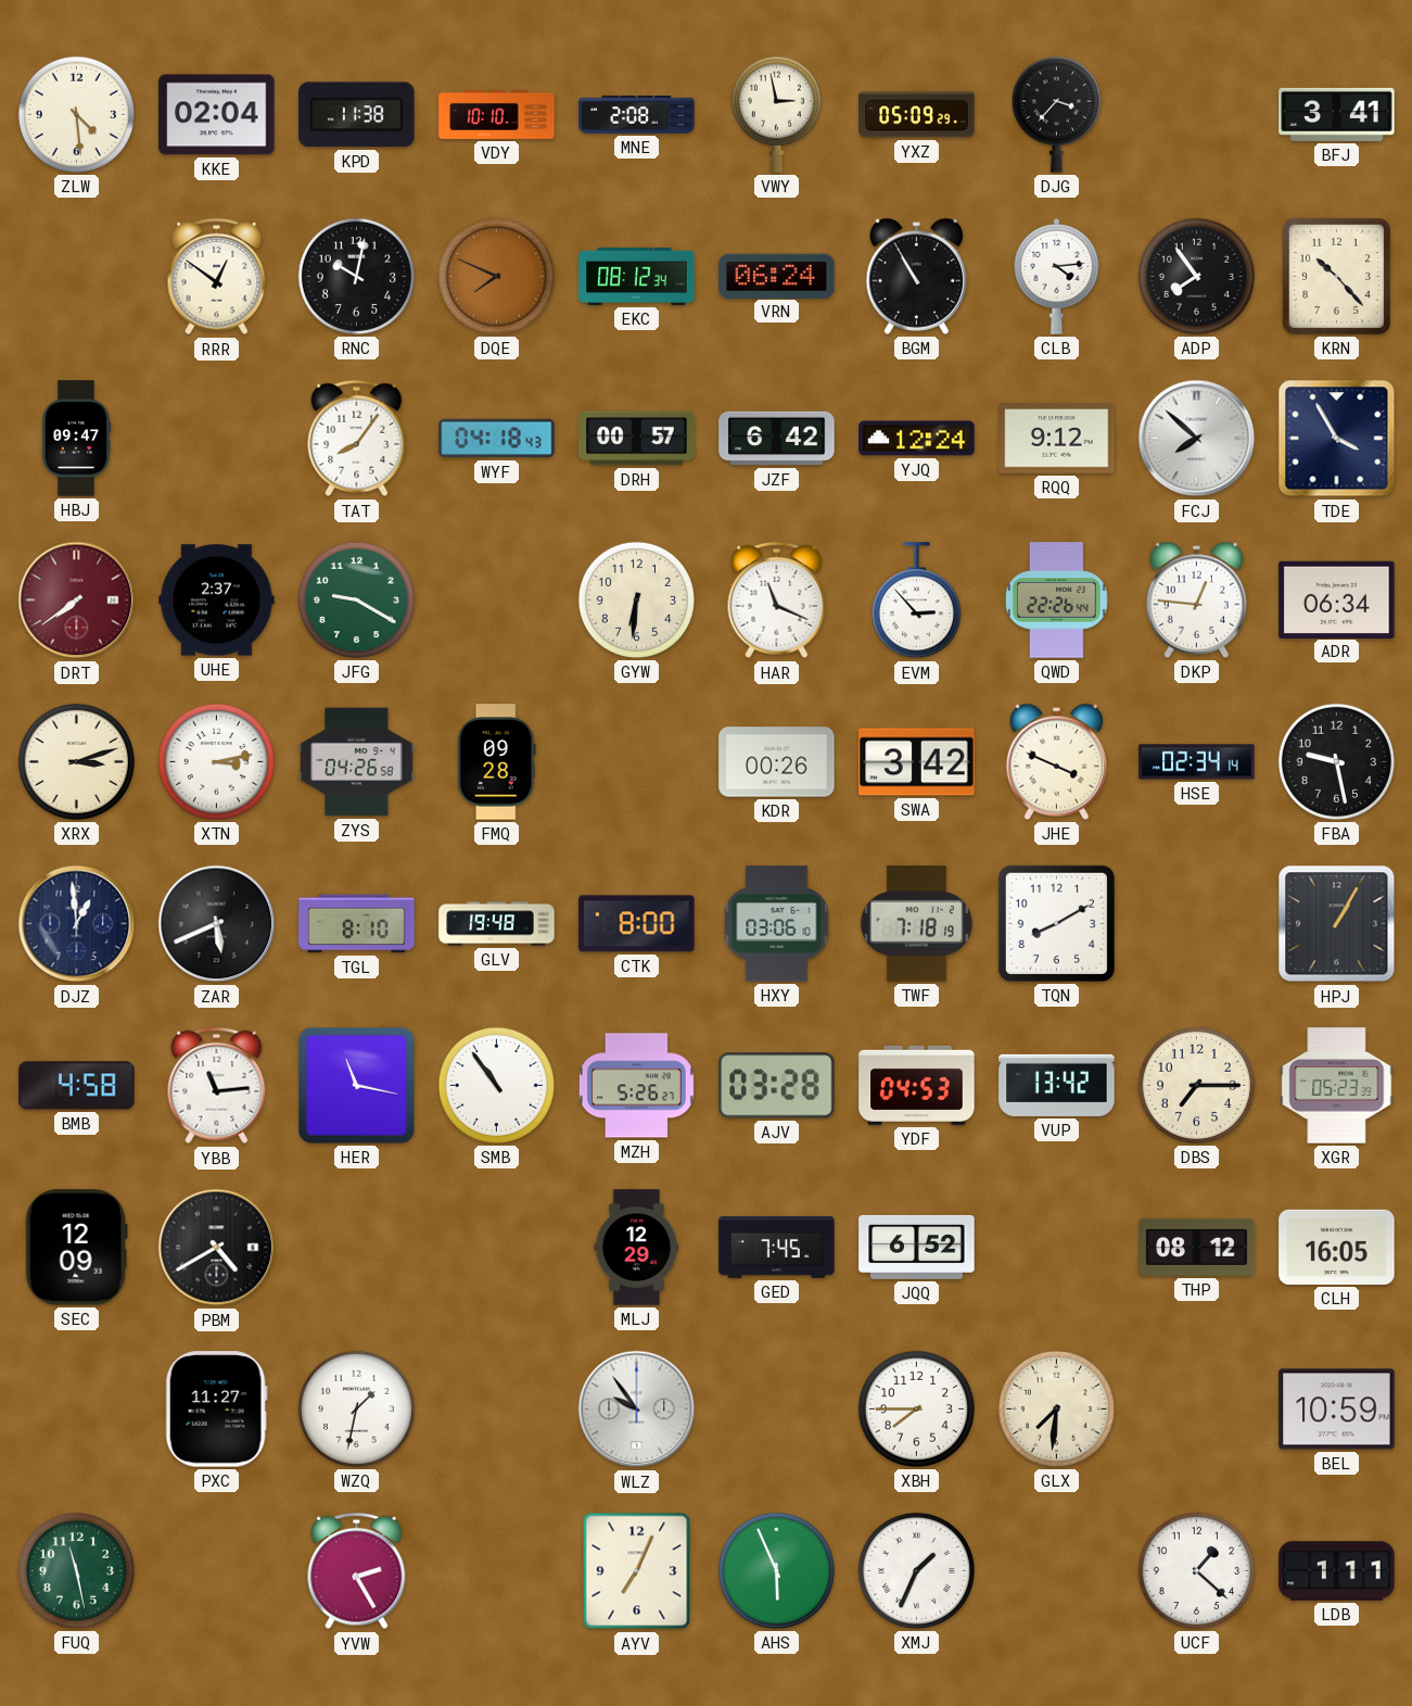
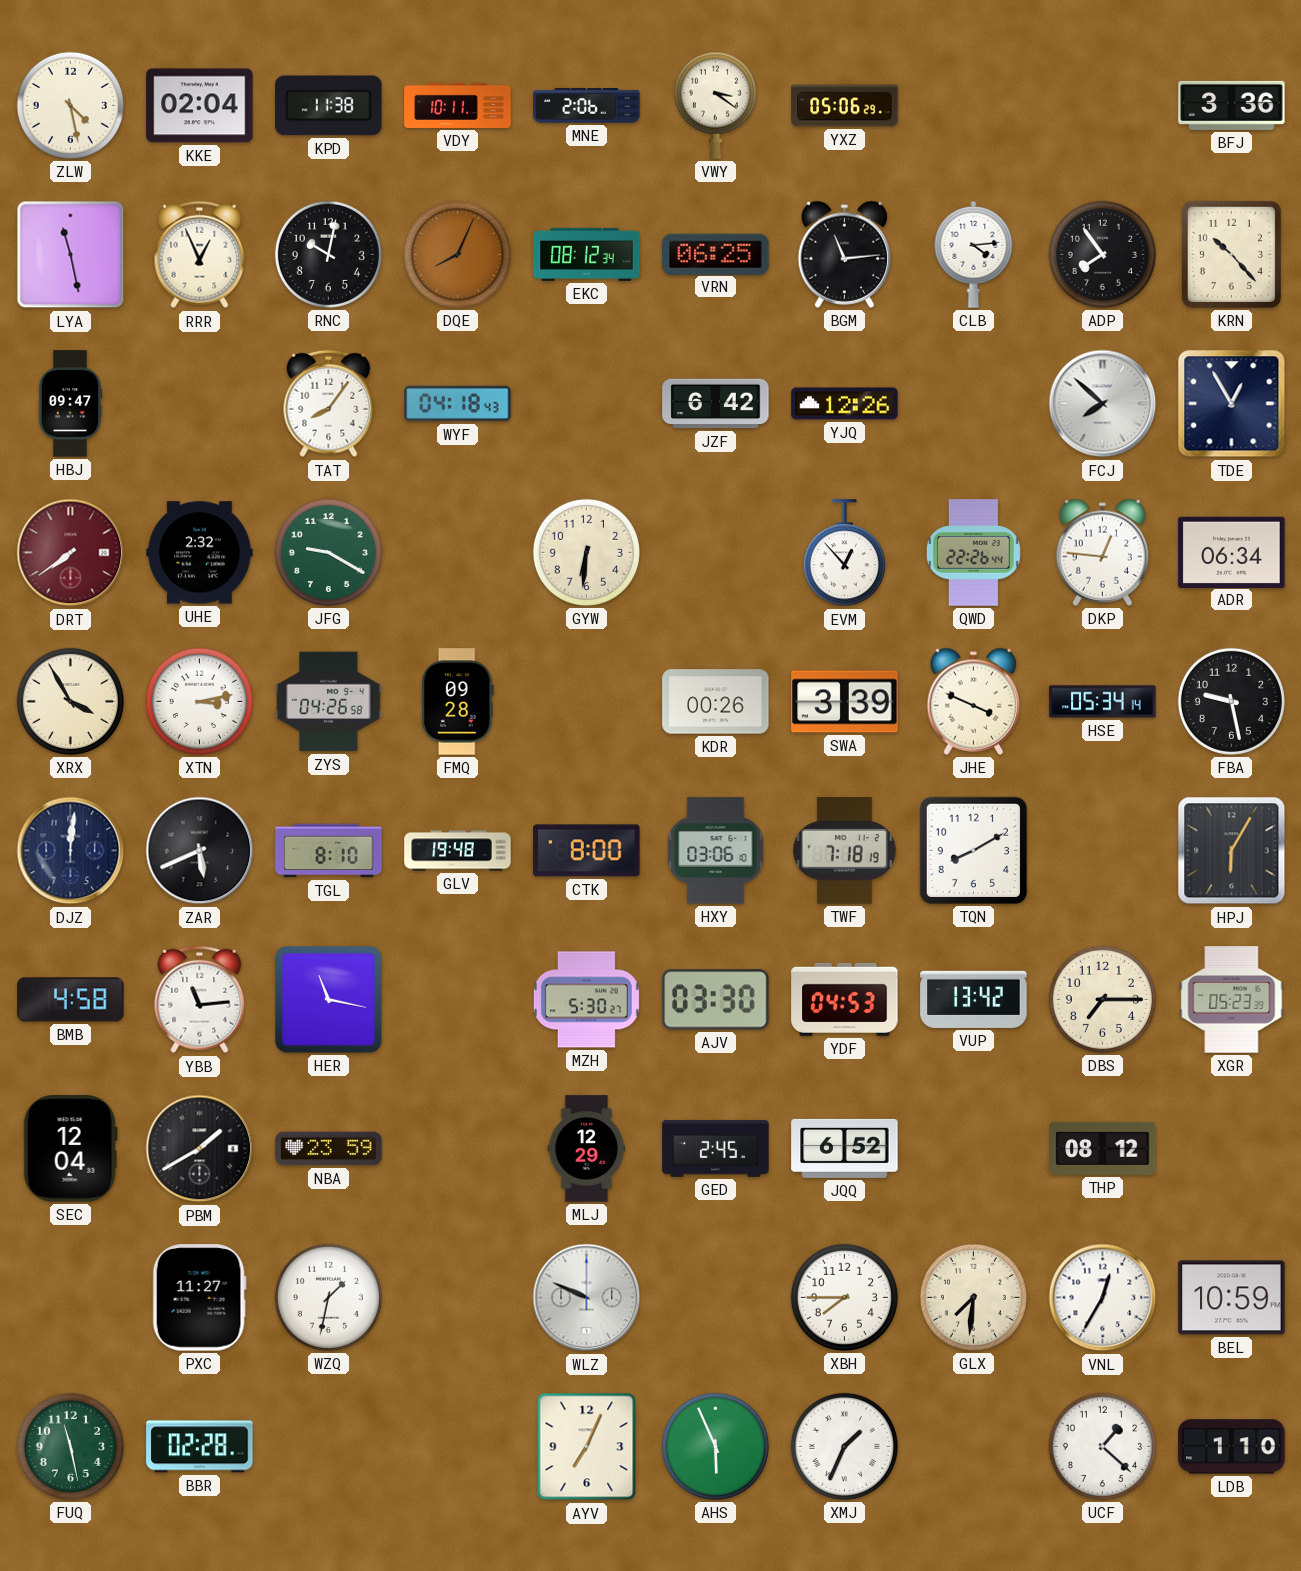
ZLW: 4:29 -> 4:28
VDY: 10:10 -> 10:11
MNE: 2:08 -> 2:06
VWY: 2:58 -> 3:21
YXZ: 05:09 -> 05:06
DJG: 3:37 -> none
BFJ: 3:41 -> 3:36
LYA: none -> 11:28
RRR: 12:51 -> 12:56
DQE: 7:49 -> 8:04
VRN: 06:24 -> 06:25
BGM: 10:55 -> 11:14
DRH: 00:57 -> none
YJQ: 12:24 -> 12:26
RQQ: 9:12 -> none
TDE: 3:55 -> 12:55
UHE: 2:37 -> 2:32
HAR: 11:19 -> none
EVM: 2:53 -> 12:53
XRX: 3:12 -> 3:55
SWA: 3:42 -> 3:39
HSE: 02:34 -> 05:34
DJZ: 12:59 -> 12:01
HPJ: 1:05 -> 6:05
SMB: 10:54 -> none
MZH: 5:26 -> 5:30
AJV: 03:28 -> 03:30
SEC: 12:09 -> 12:04
PBM: 4:40 -> 1:40
NBA: none -> 23:59
GED: 7:45 -> 2:45
CLH: 16:05 -> none
WLZ: 9:54 -> 9:49
VNL: none -> 12:35
BBR: none -> 02:28
YVW: 2:25 -> none
LDB: 1:11 -> 1:10
